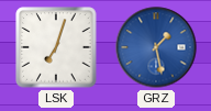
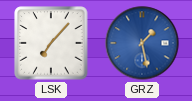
LSK: 7:03 -> 7:07
